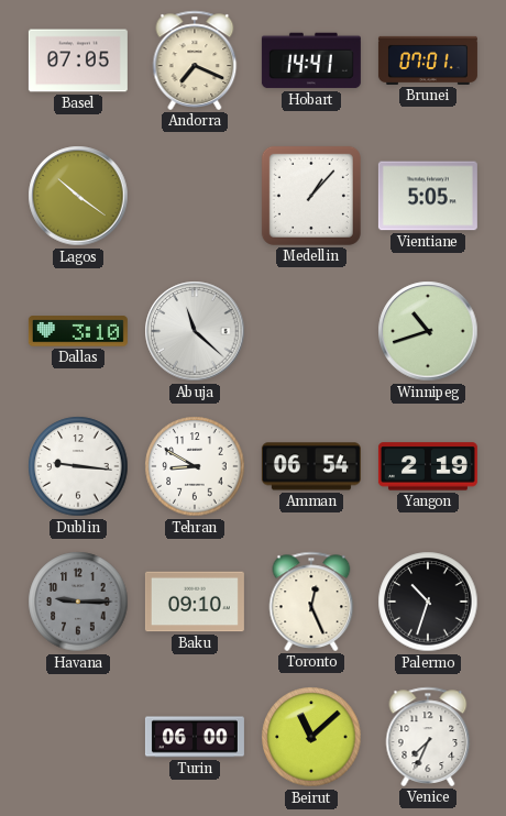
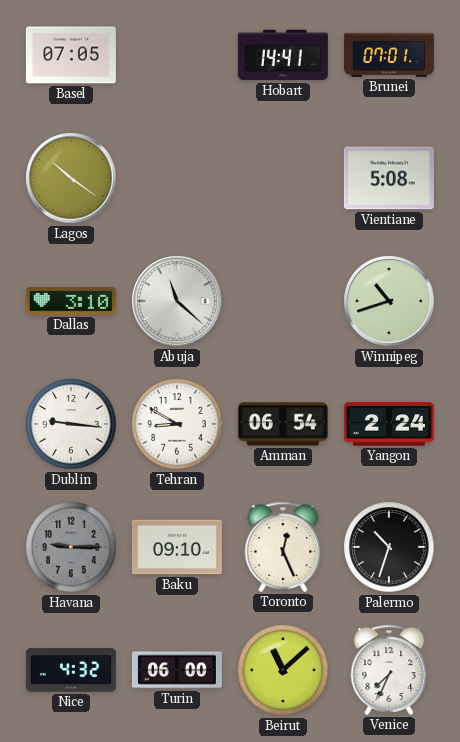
Andorra: 7:19 -> none
Medellin: 1:07 -> none
Vientiane: 5:05 -> 5:08
Yangon: 2:19 -> 2:24
Nice: none -> 4:32
